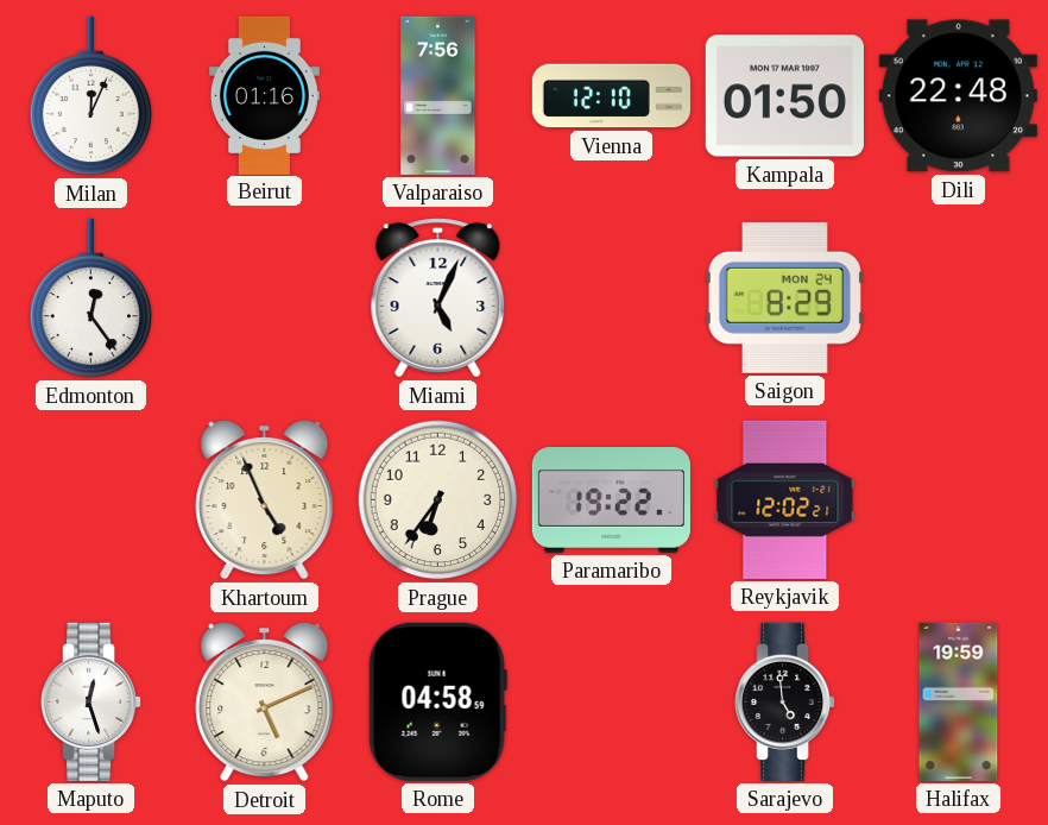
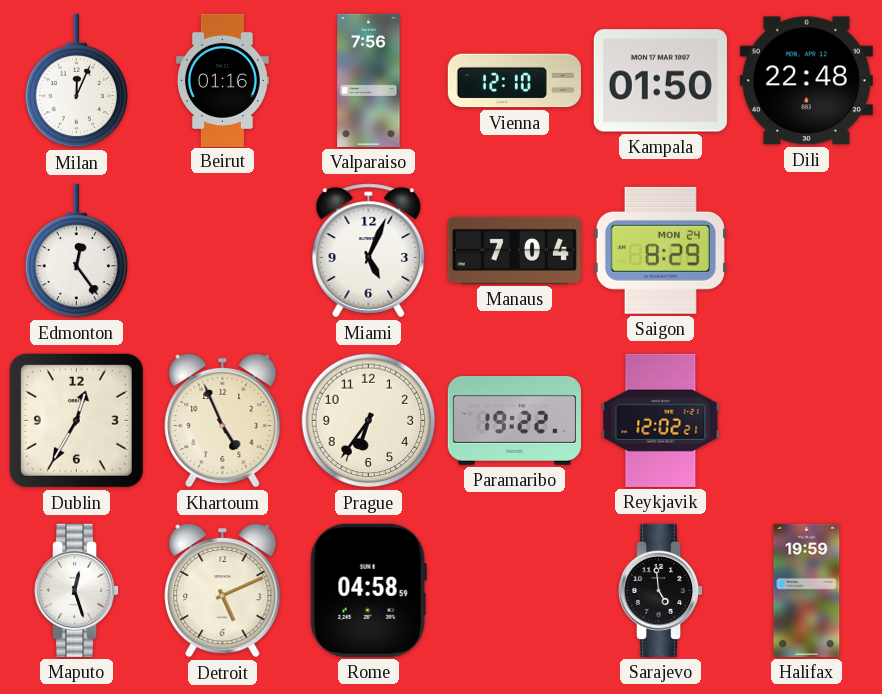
Manaus: none -> 7:04
Dublin: none -> 12:35
